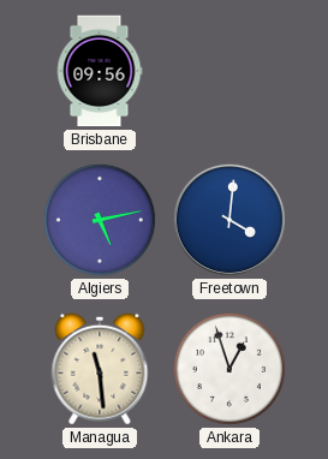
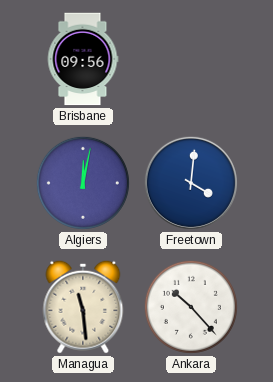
Algiers: 5:13 -> 12:02
Ankara: 12:57 -> 10:23
